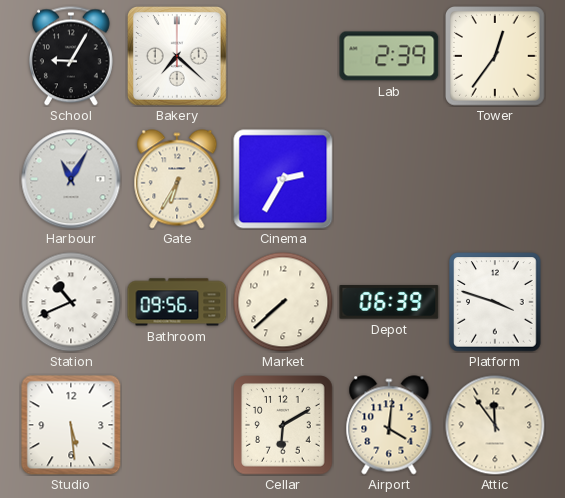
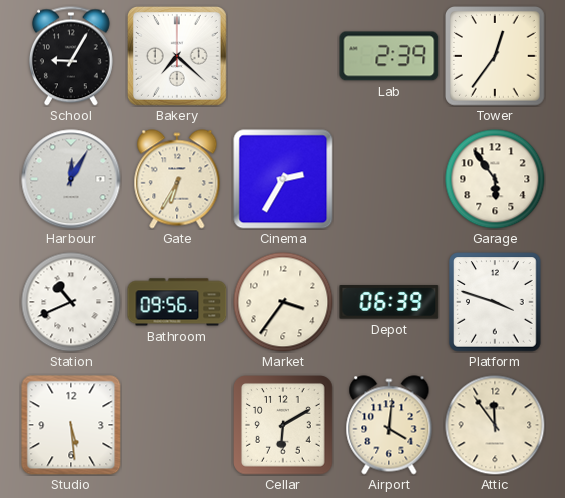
Harbour: 11:05 -> 12:05
Garage: none -> 5:54
Market: 7:38 -> 3:36
